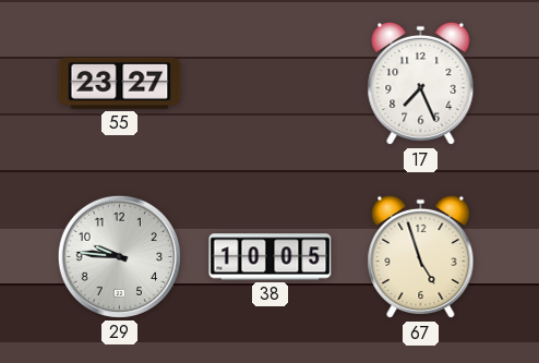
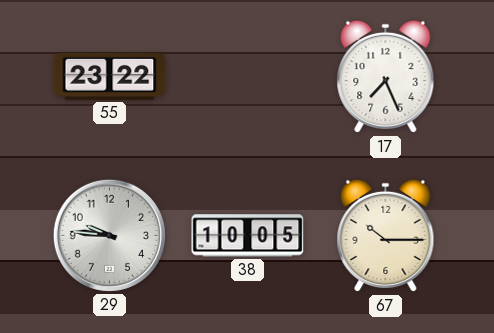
55: 23:27 -> 23:22
67: 4:57 -> 10:15
